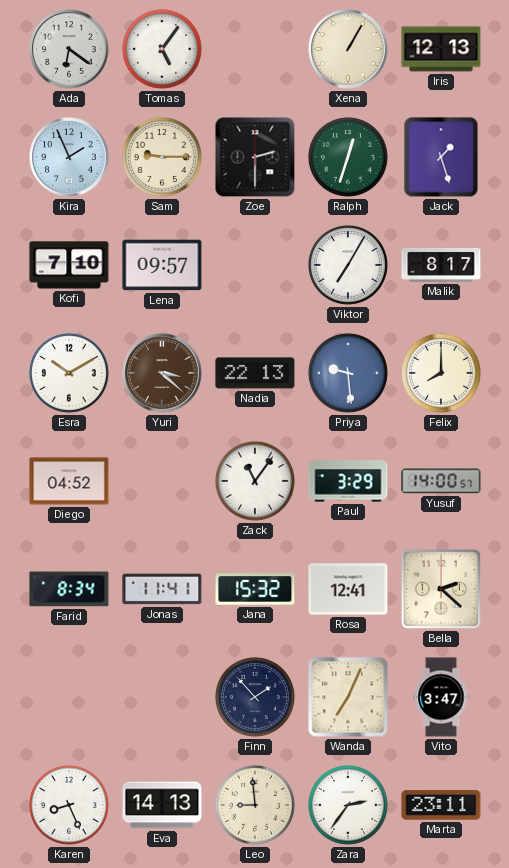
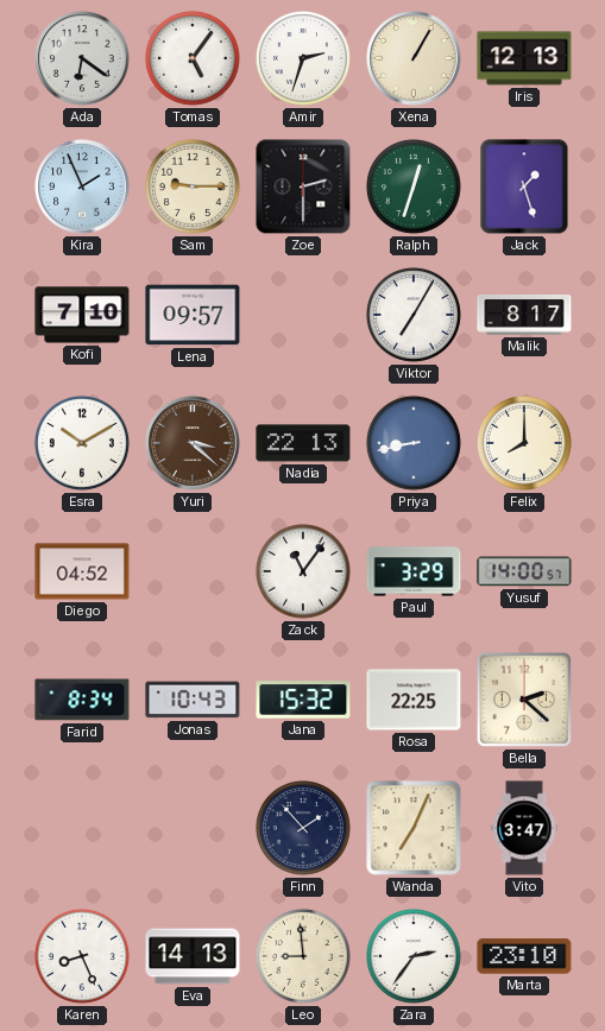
Amir: none -> 2:33
Priya: 9:29 -> 8:43
Jonas: 11:41 -> 10:43
Rosa: 12:41 -> 22:25
Marta: 23:11 -> 23:10
